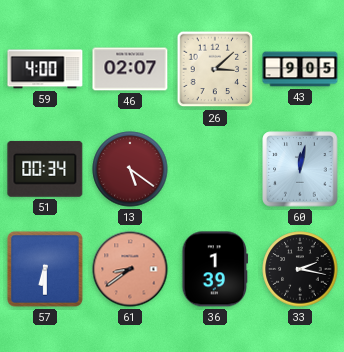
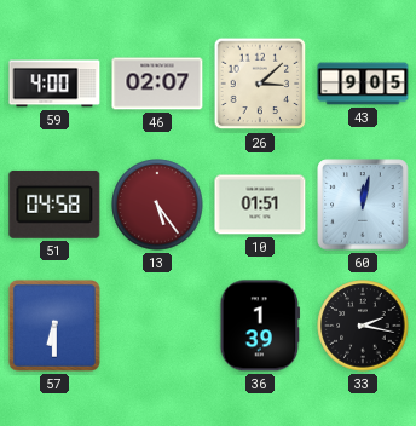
51: 00:34 -> 04:58
13: 5:21 -> 5:24
10: none -> 01:51
61: 8:39 -> none
